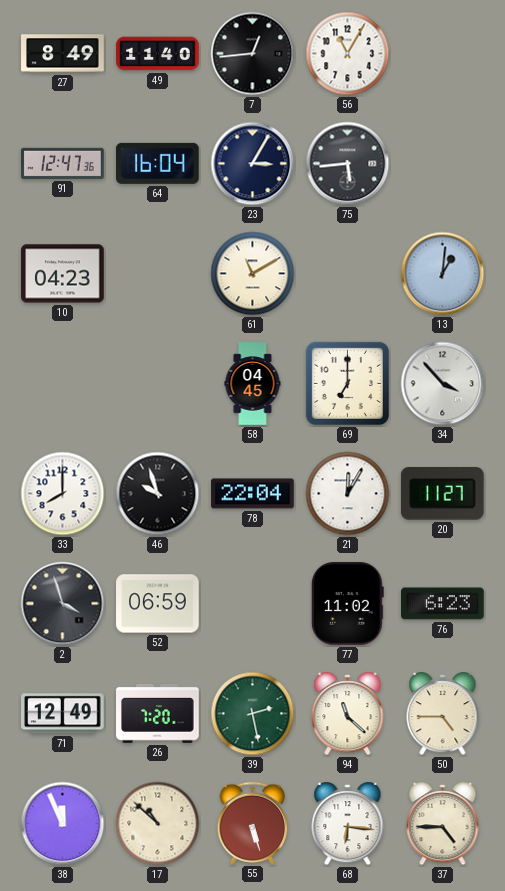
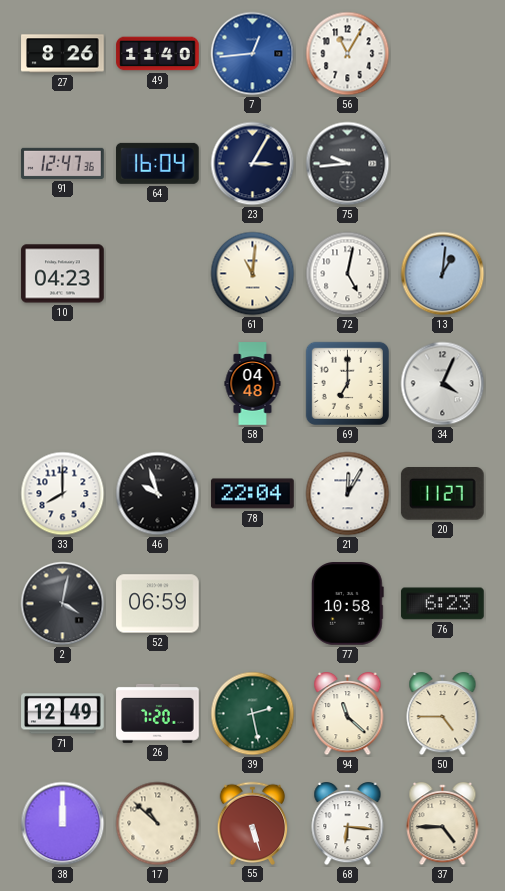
27: 8:49 -> 8:26
7 dial: black -> blue
75: 5:44 -> 9:44
61: 11:10 -> 11:01
72: none -> 5:02
58: 04:45 -> 04:48
34: 3:53 -> 4:04
2: 3:57 -> 4:02
77: 11:02 -> 10:58
38: 11:56 -> 12:00
